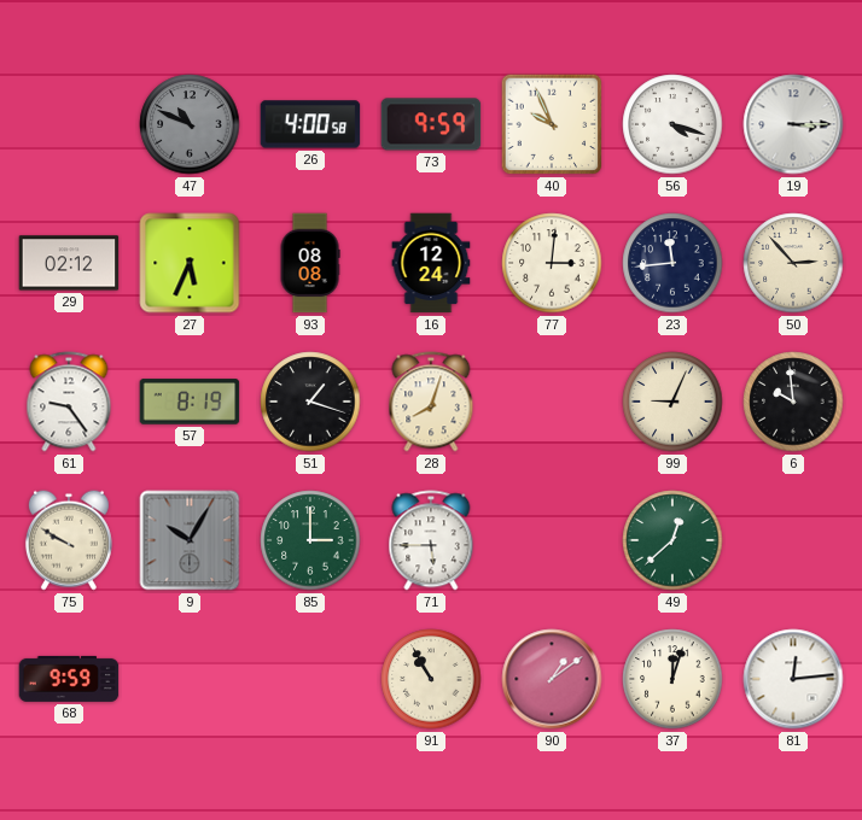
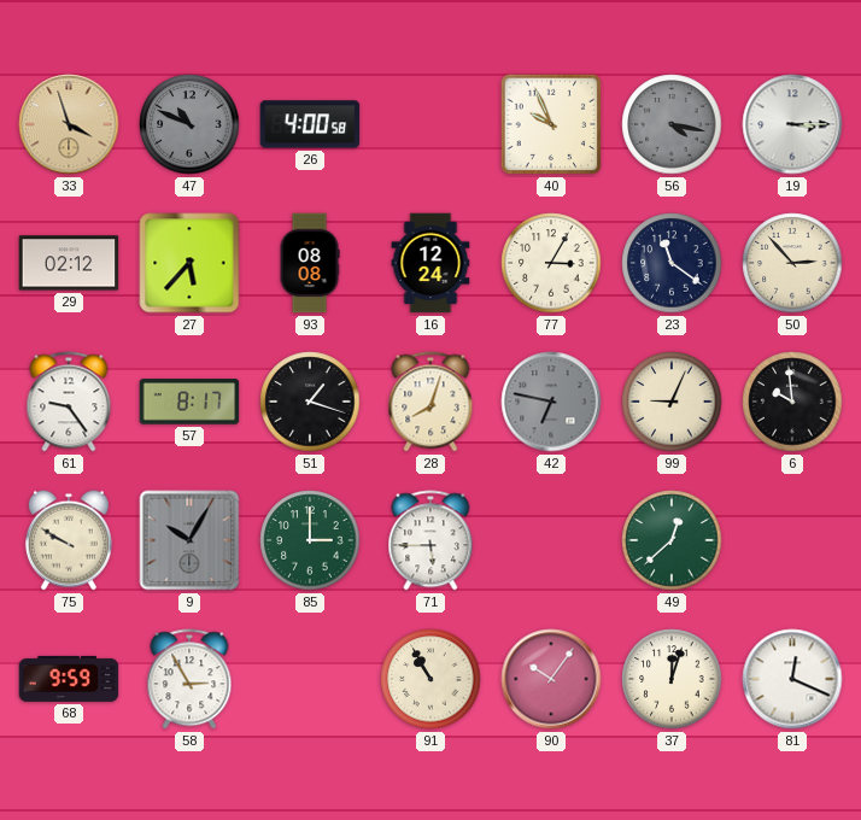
33: none -> 3:57
73: 9:59 -> none
56: 4:18 -> 4:17
56 dial: white -> grey
27: 5:34 -> 5:37
77: 3:01 -> 3:05
23: 11:44 -> 11:21
57: 8:19 -> 8:17
42: none -> 6:47
58: none -> 2:55
90: 1:09 -> 10:06
81: 12:14 -> 12:19
